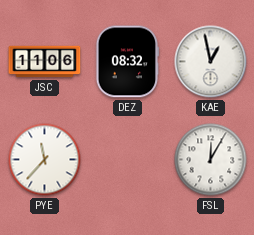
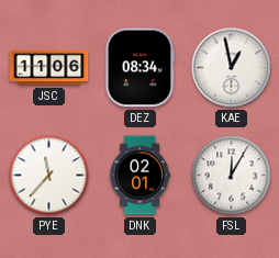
DEZ: 08:32 -> 08:34
DNK: none -> 02:01
